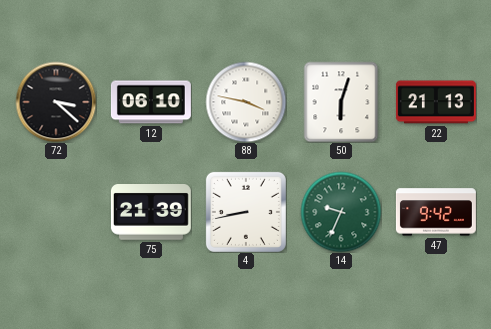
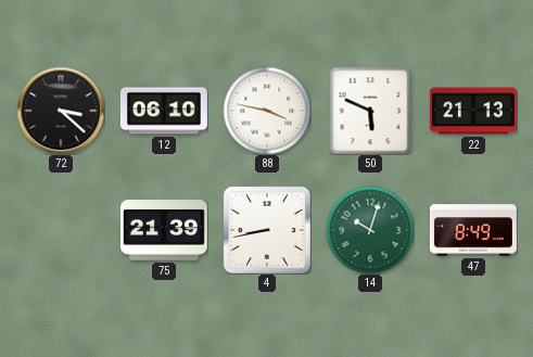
50: 6:03 -> 5:49
14: 9:34 -> 10:03
47: 9:42 -> 8:49
